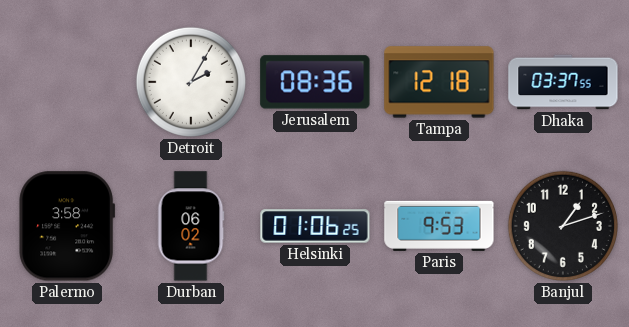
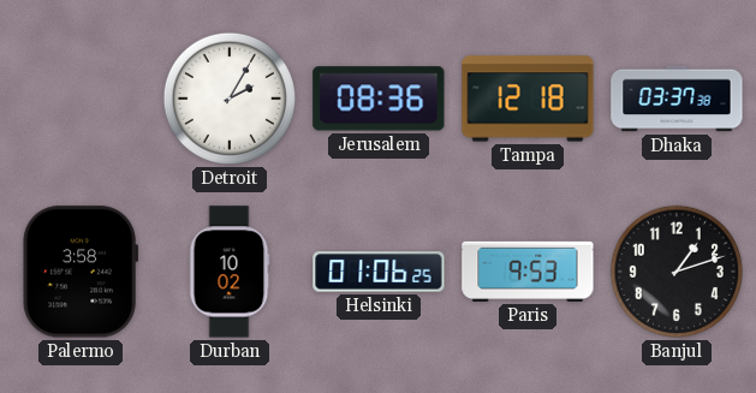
Dhaka: 03:37:55 -> 03:37:38
Durban: 06:02 -> 10:02
